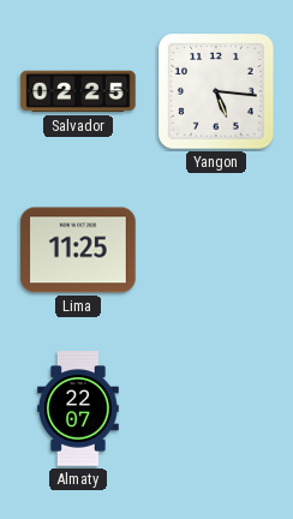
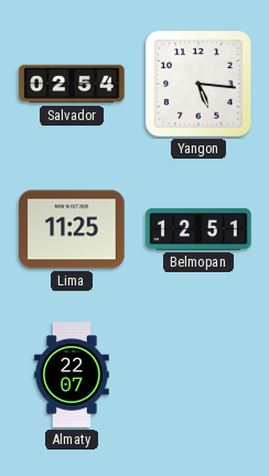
Salvador: 02:25 -> 02:54
Belmopan: none -> 12:51
